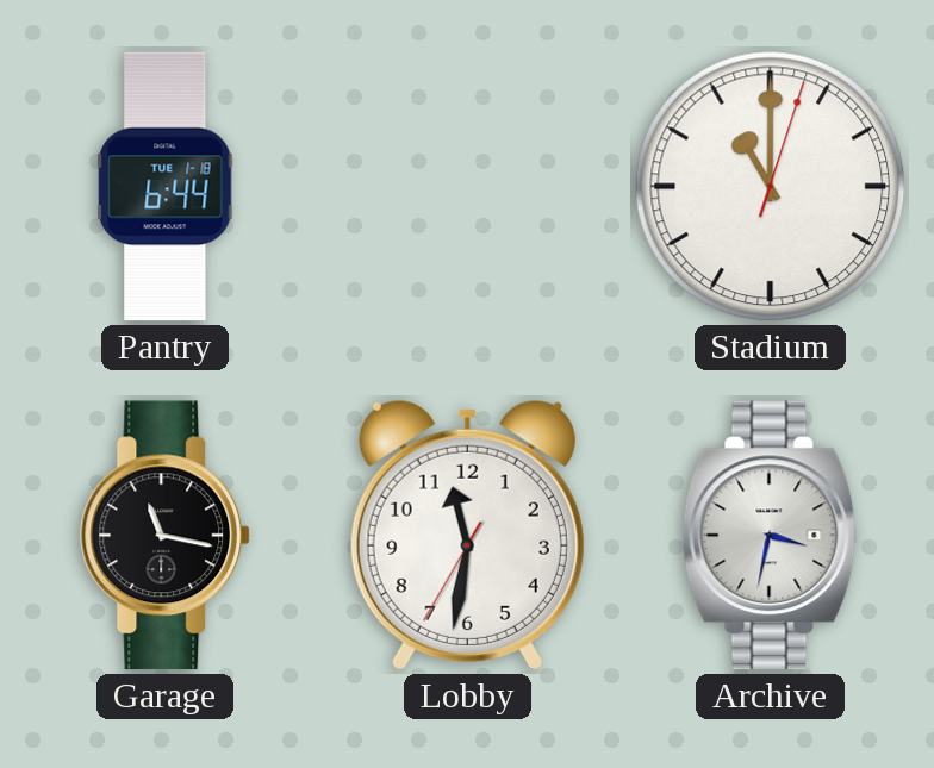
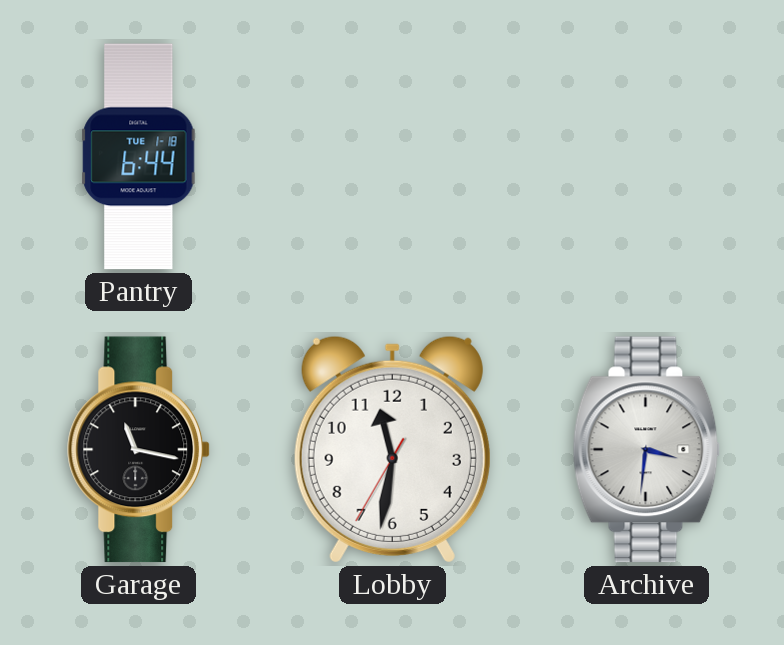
Stadium: 11:00 -> none
Archive: 3:32 -> 3:31
